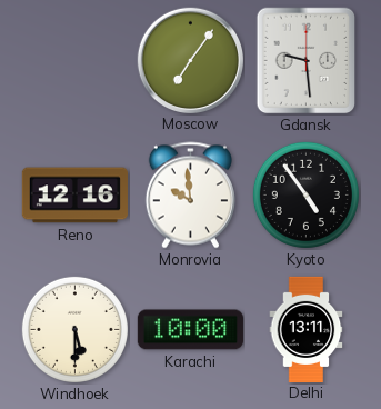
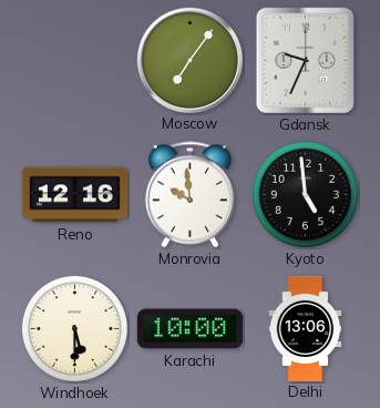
Gdansk: 9:29 -> 9:34
Kyoto: 4:54 -> 4:59
Delhi: 13:11 -> 13:06
